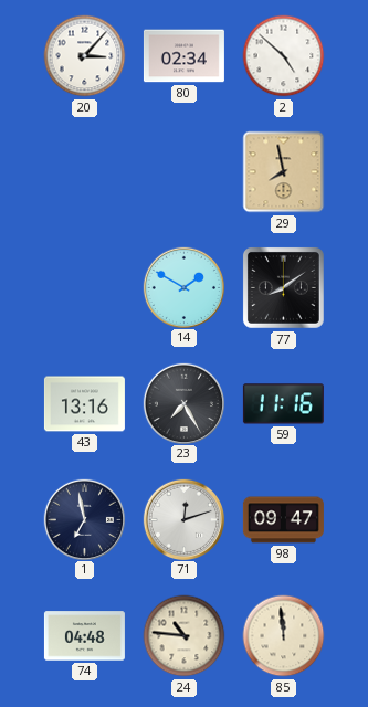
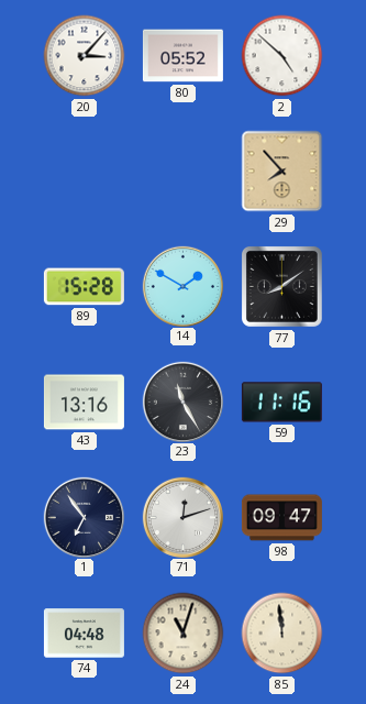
80: 02:34 -> 05:52
29: 7:58 -> 7:53
89: none -> 15:28
23: 7:25 -> 11:25
1: 6:58 -> 6:54
24: 10:46 -> 11:03
